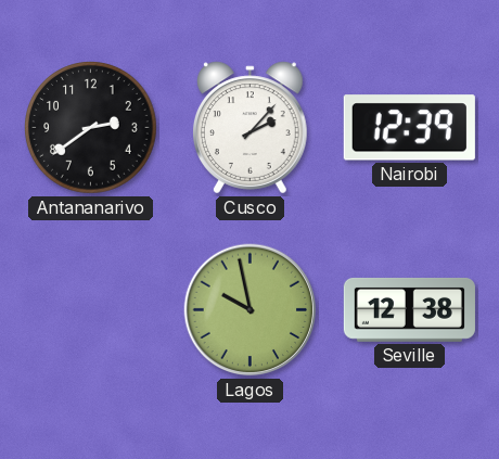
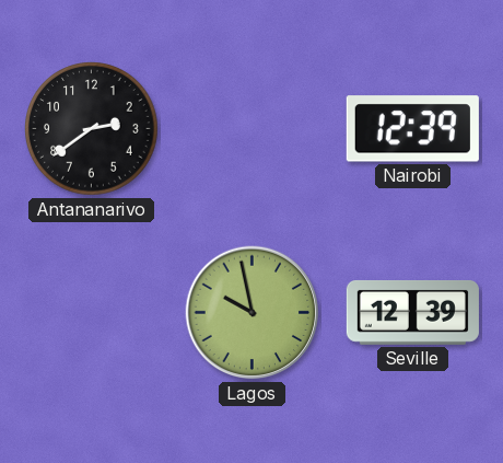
Cusco: 2:07 -> none
Seville: 12:38 -> 12:39
